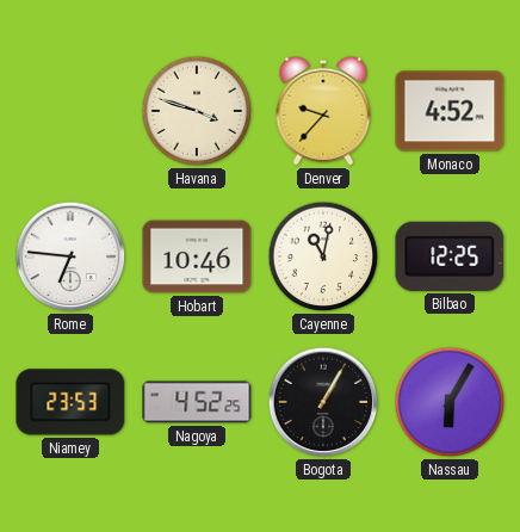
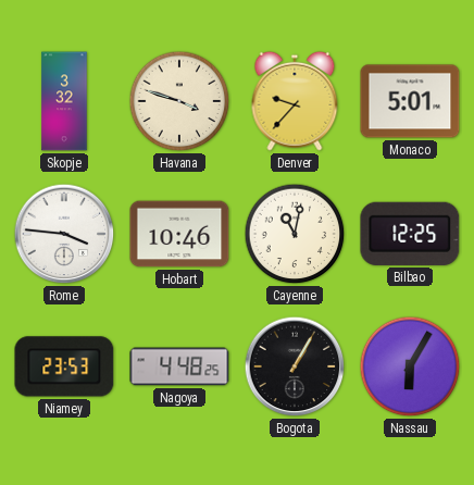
Skopje: none -> 3:32
Monaco: 4:52 -> 5:01
Rome: 6:46 -> 3:46
Nagoya: 4:52 -> 4:48
